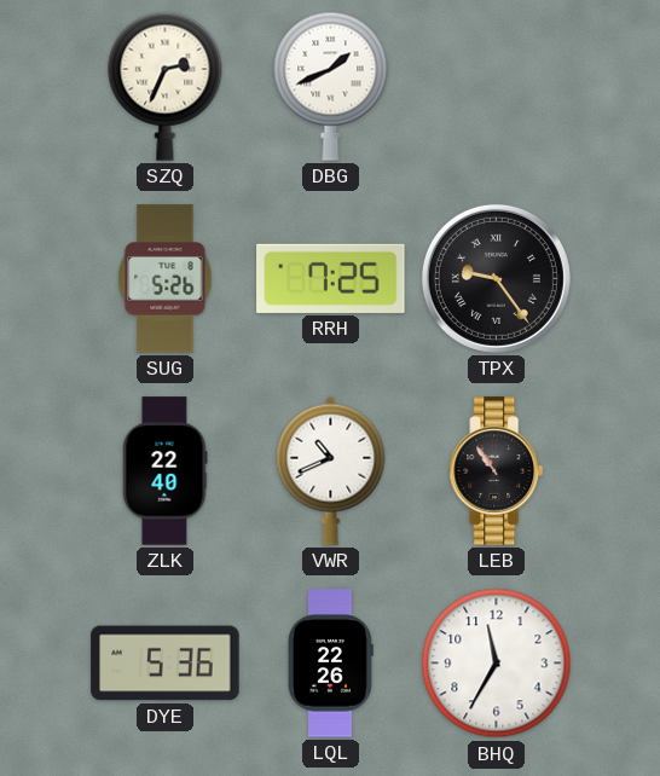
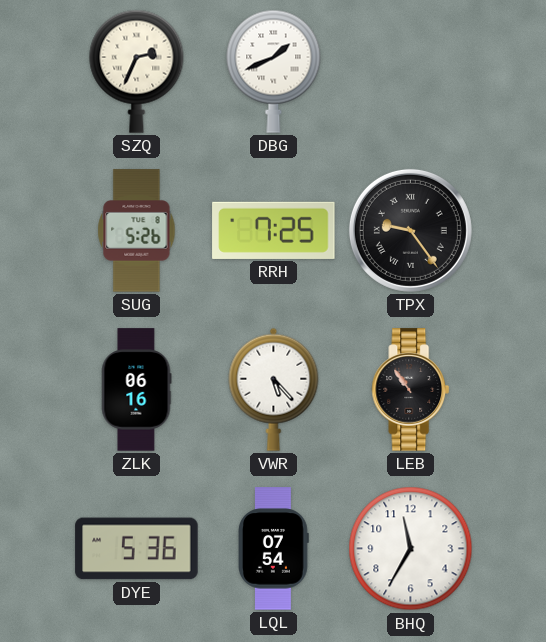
ZLK: 22:40 -> 06:16
VWR: 10:41 -> 5:23
LQL: 22:26 -> 07:54
